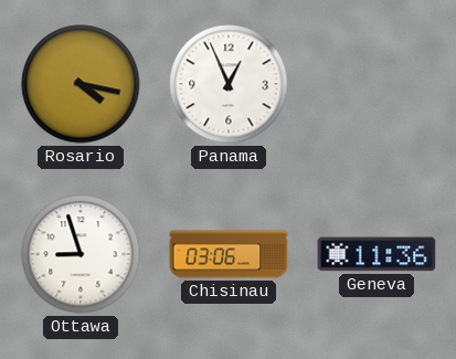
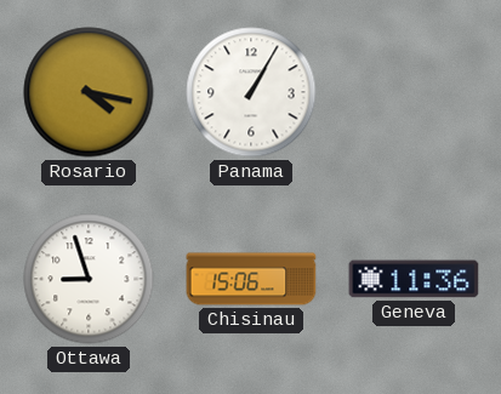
Panama: 12:56 -> 1:05
Chisinau: 03:06 -> 15:06
